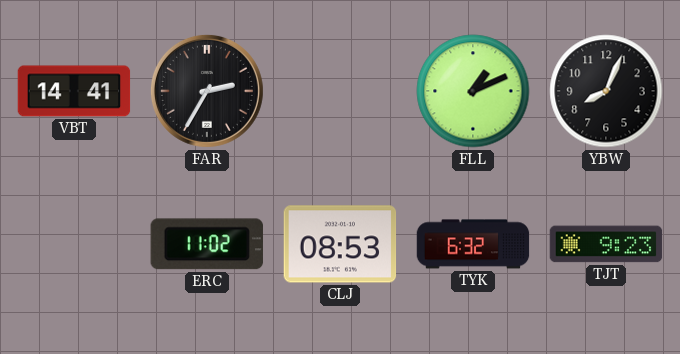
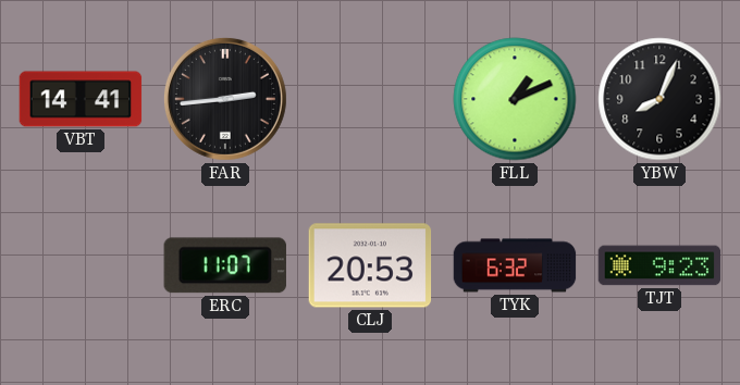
FAR: 2:35 -> 2:44
ERC: 11:02 -> 11:07
CLJ: 08:53 -> 20:53
